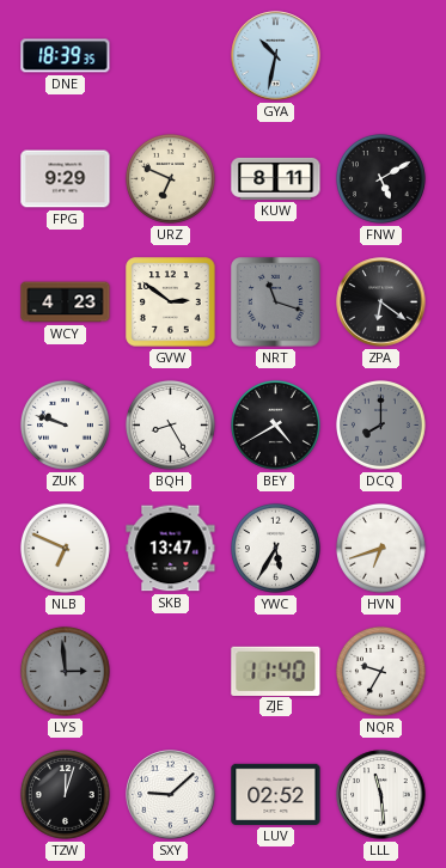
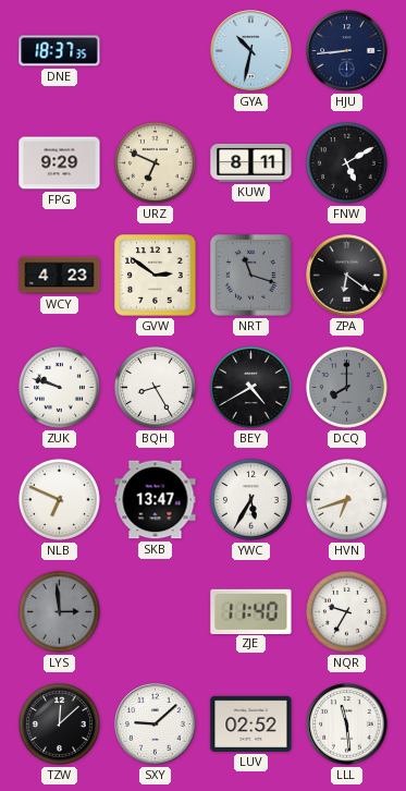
DNE: 18:39 -> 18:37
HJU: none -> 8:44
TZW: 12:03 -> 12:08
